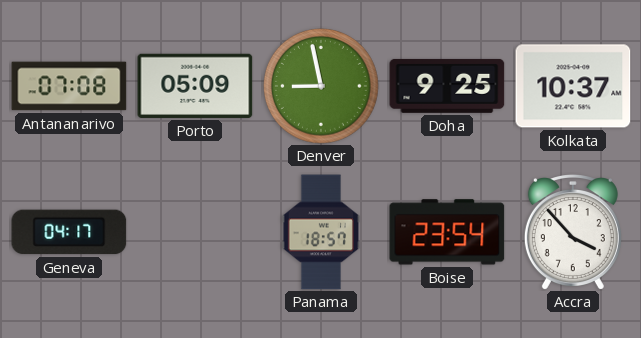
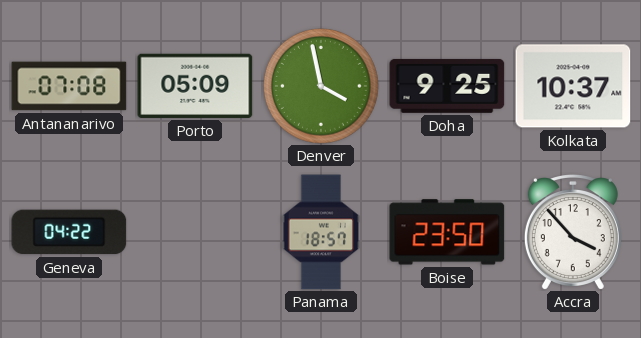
Denver: 8:58 -> 3:58
Geneva: 04:17 -> 04:22
Boise: 23:54 -> 23:50
